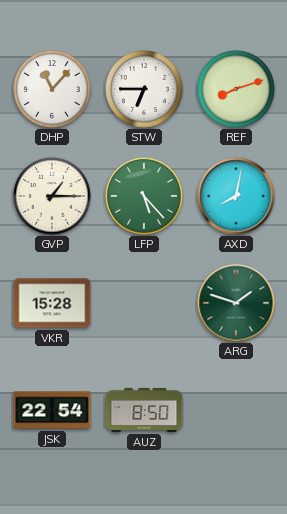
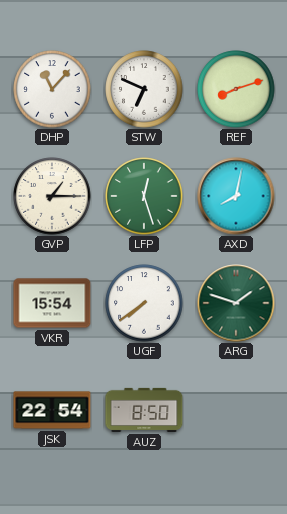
STW: 6:45 -> 6:49
LFP: 5:23 -> 12:27
VKR: 15:28 -> 15:54
UGF: none -> 7:39
